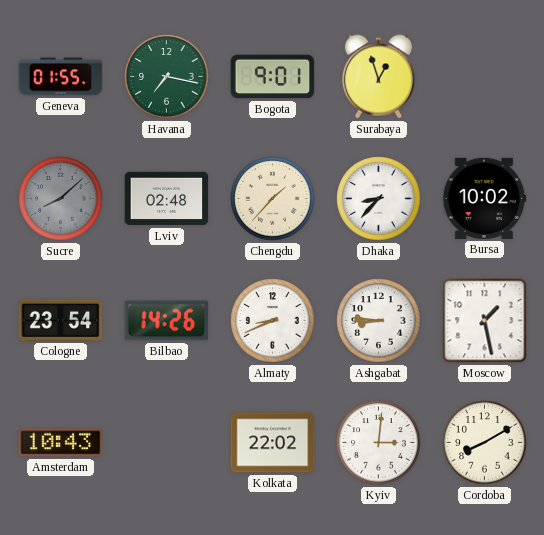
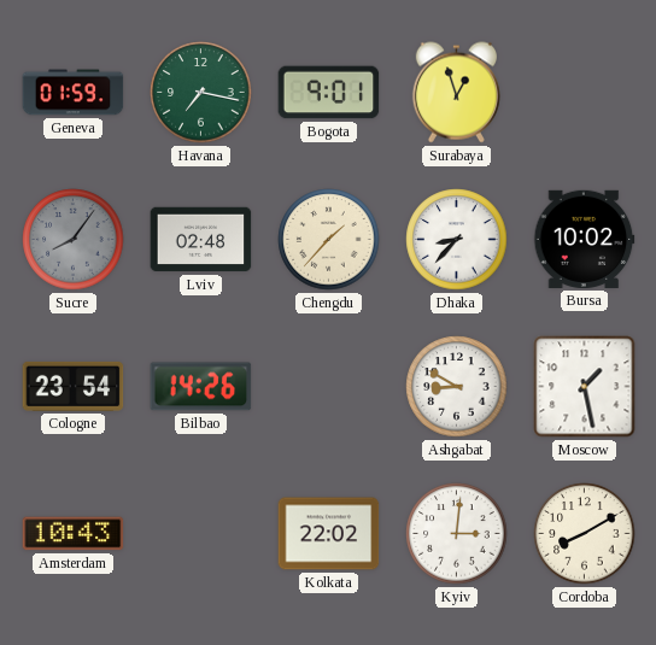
Geneva: 01:55 -> 01:59
Sucre: 8:08 -> 8:06
Almaty: 8:41 -> none
Ashgabat: 8:46 -> 8:50
